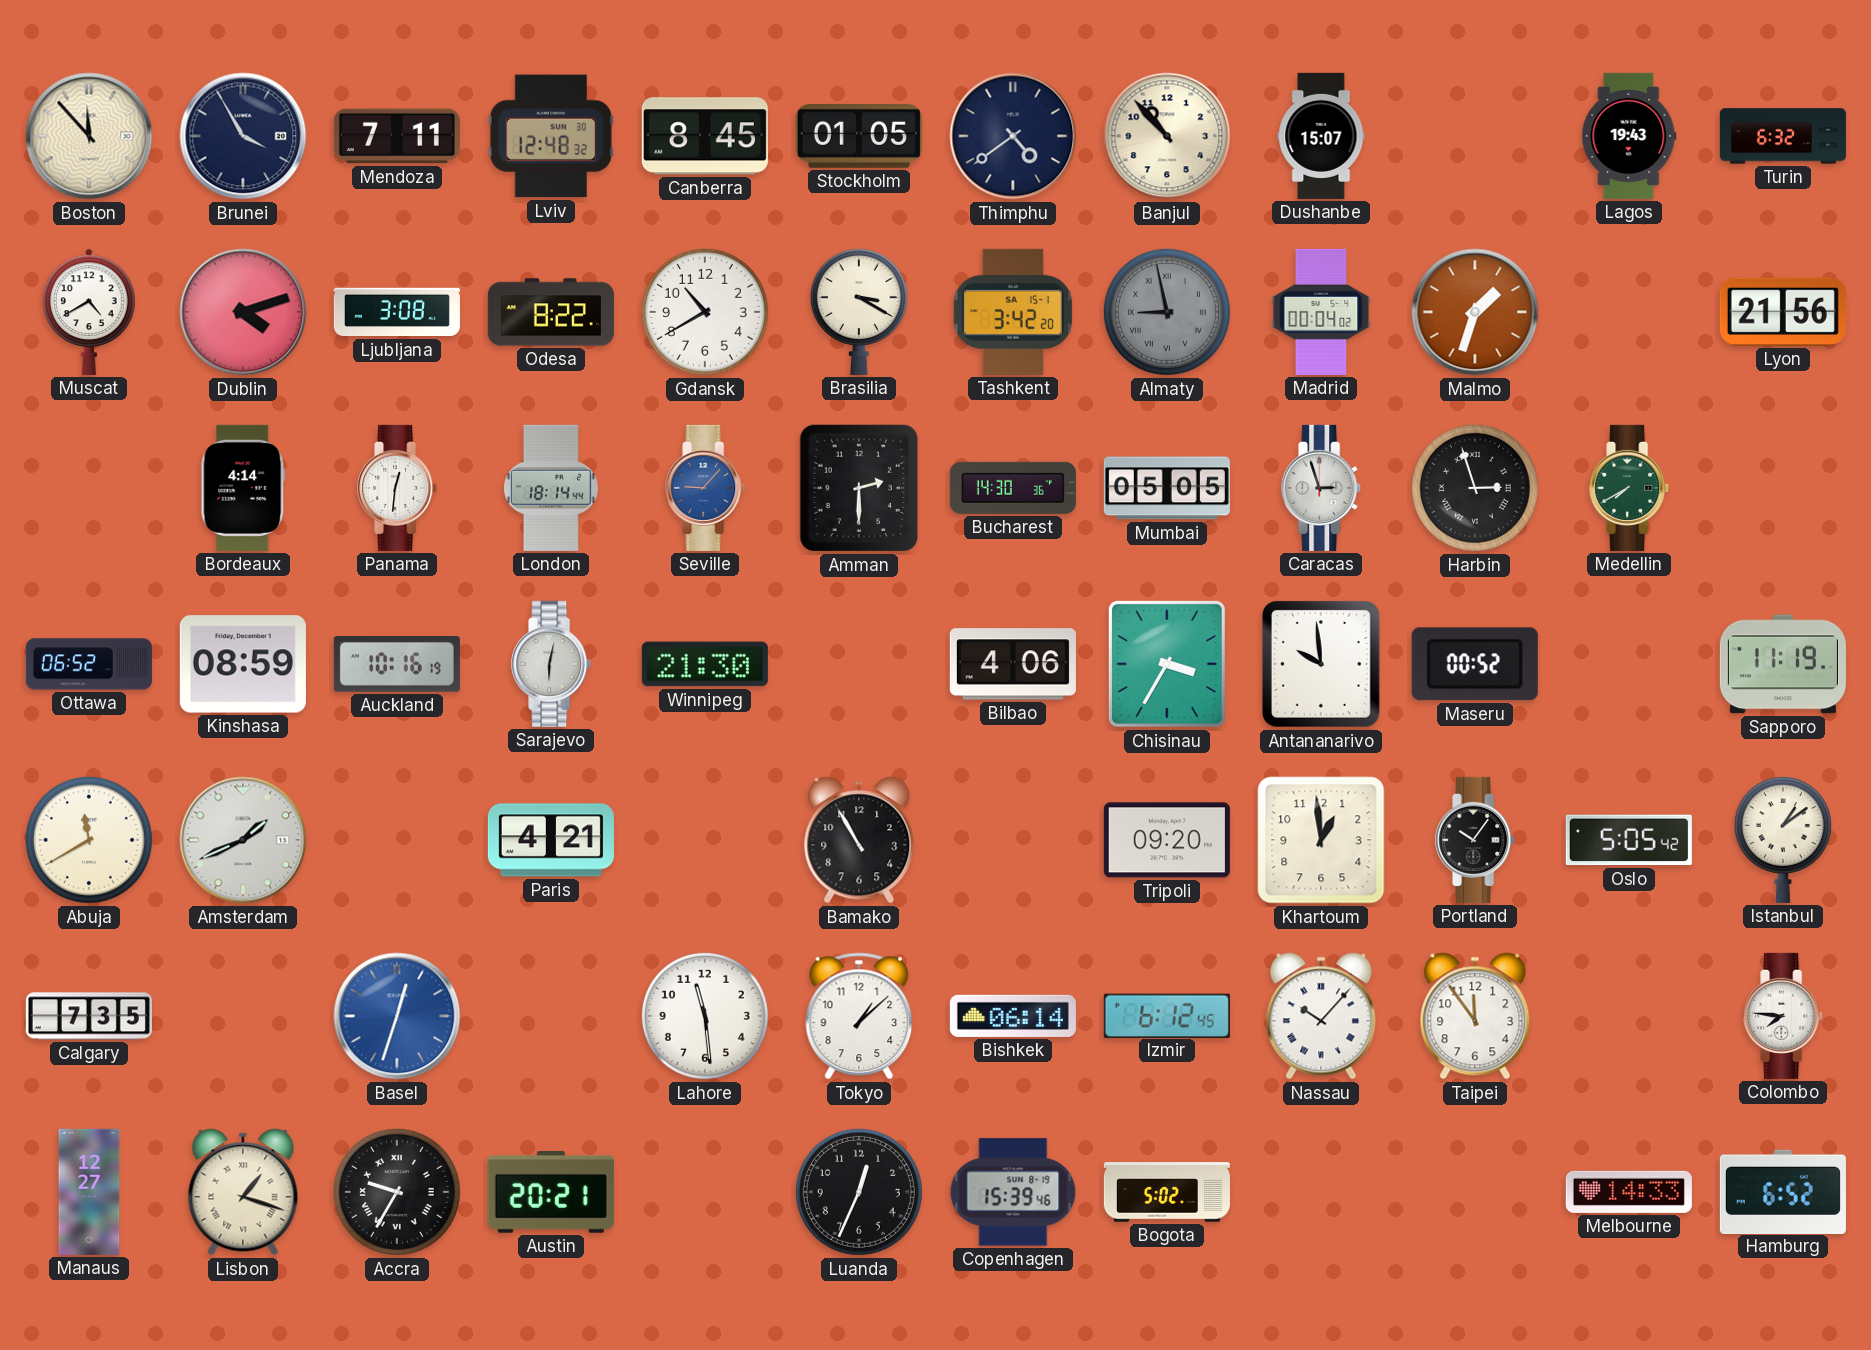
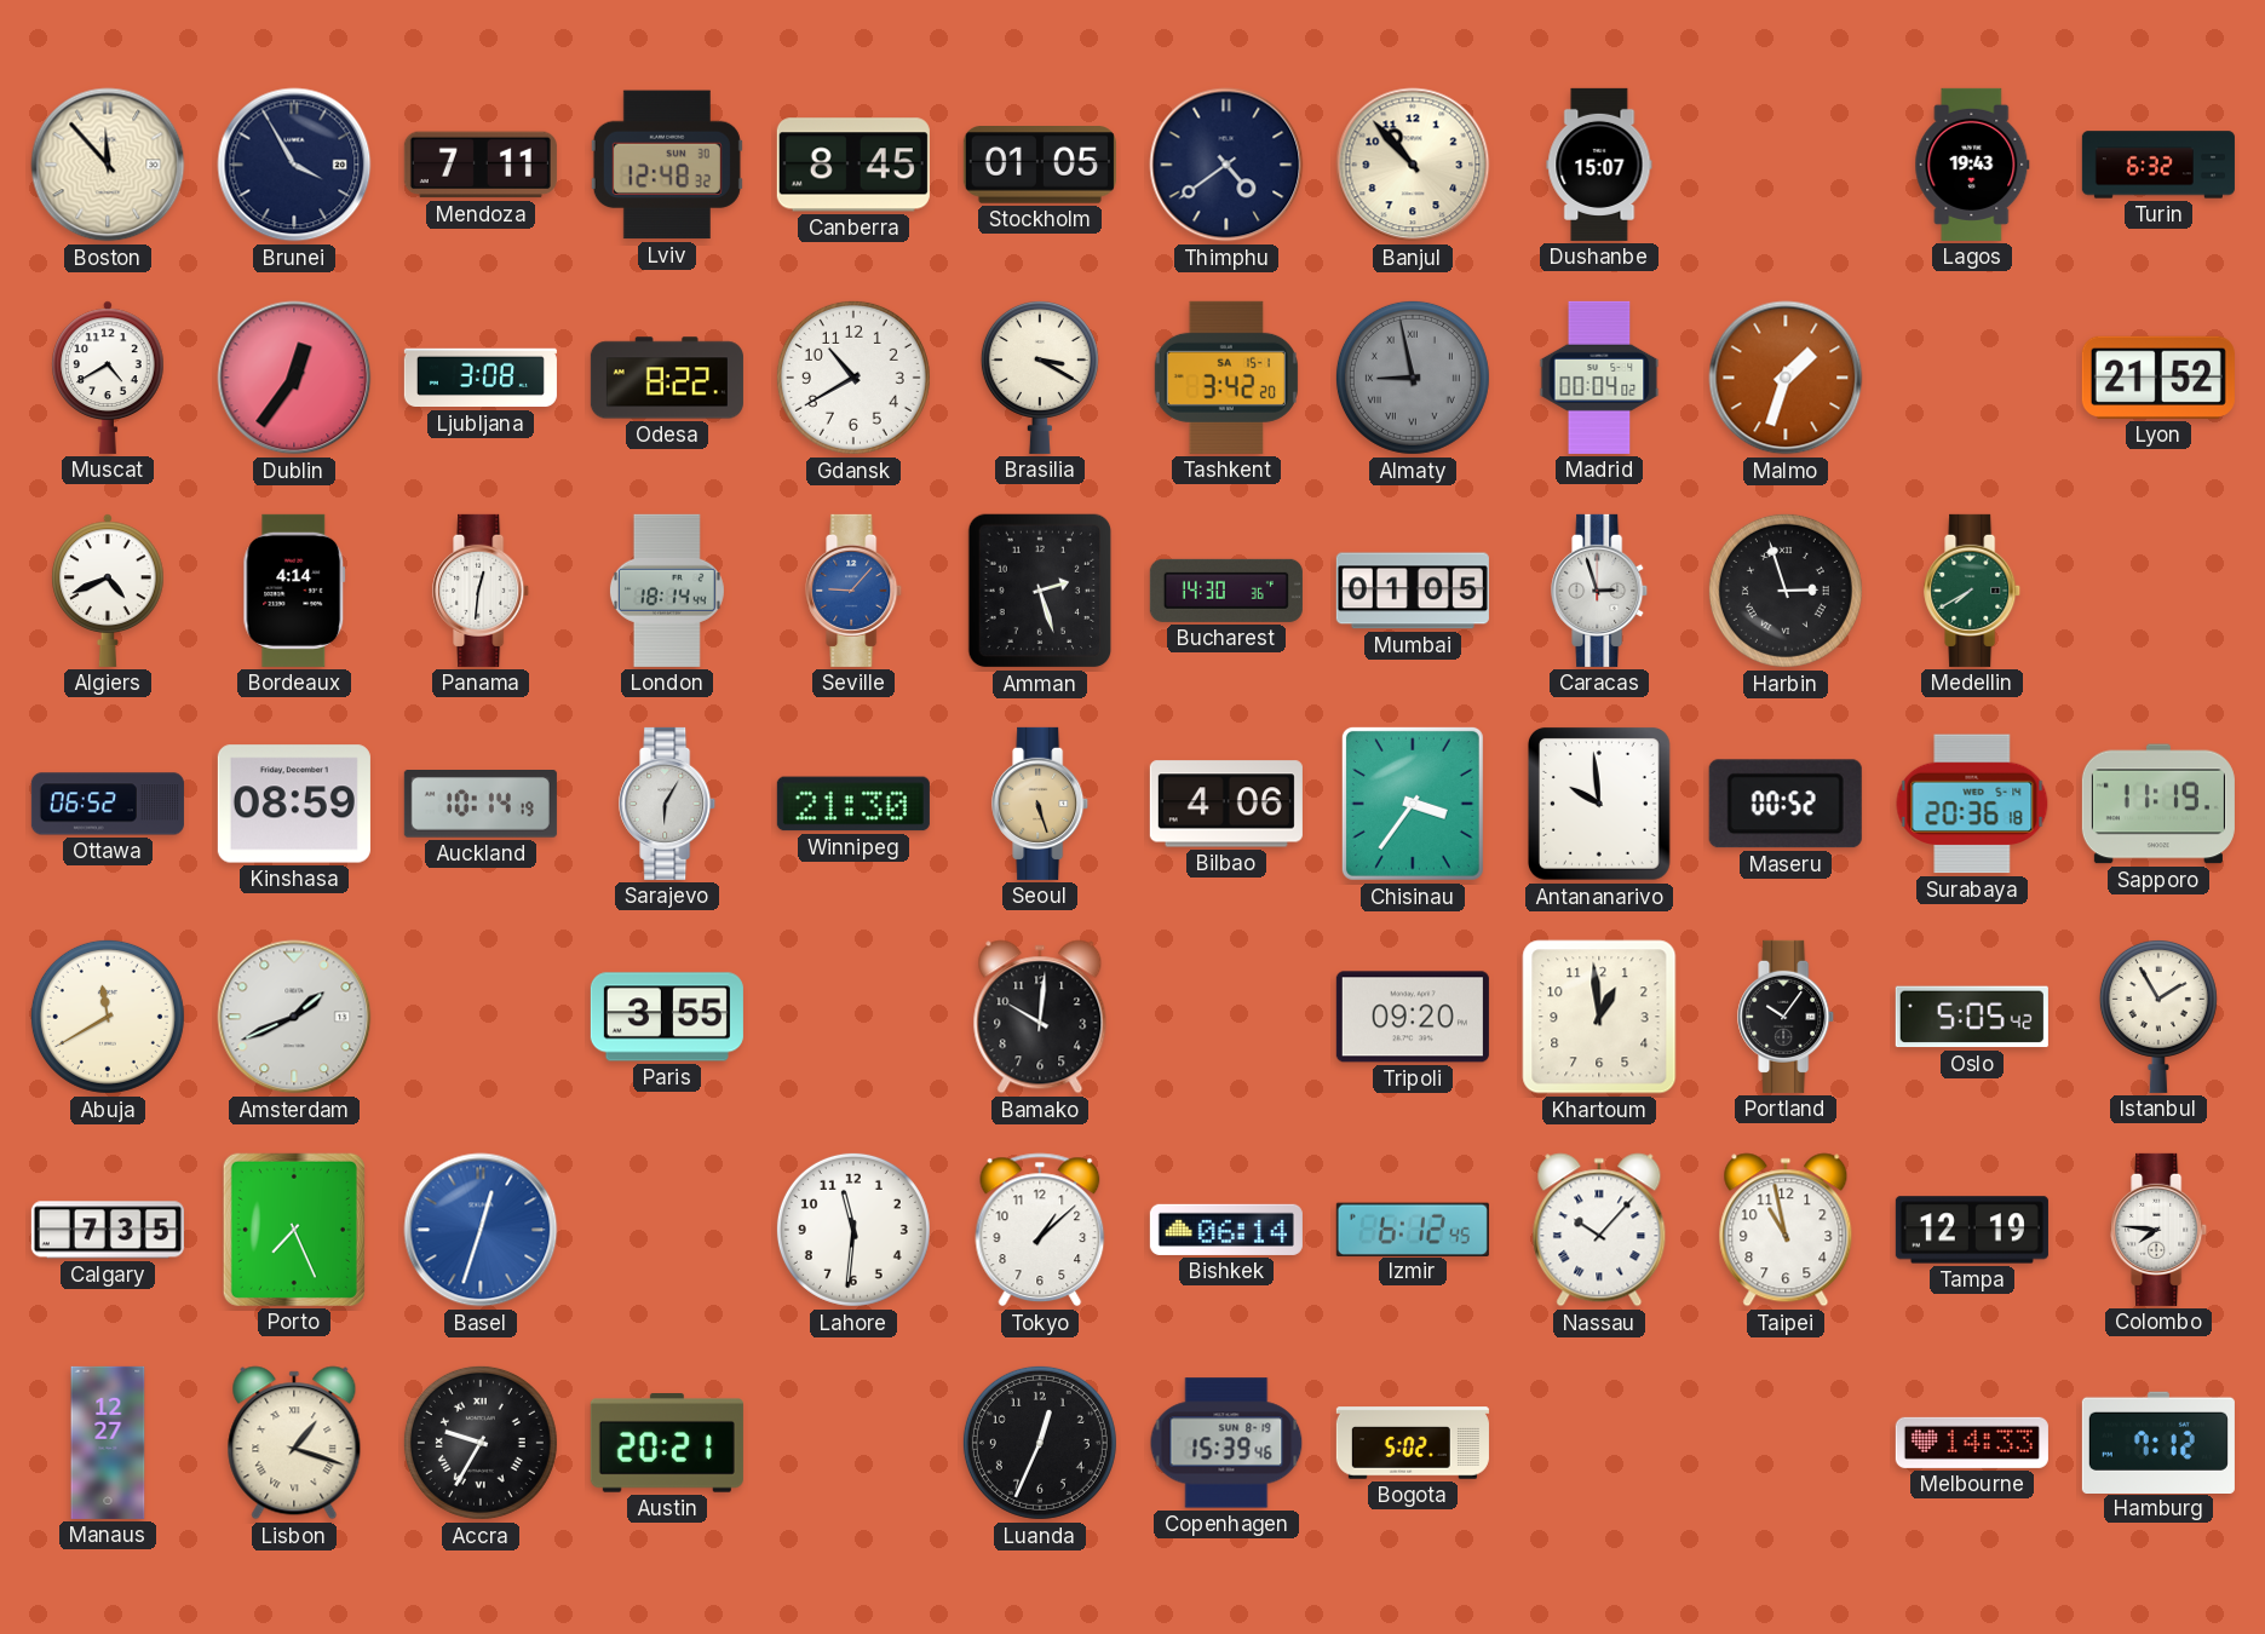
Dublin: 4:12 -> 12:36
Lyon: 21:56 -> 21:52
Algiers: none -> 4:41
Amman: 2:30 -> 2:27
Mumbai: 05:05 -> 01:05
Auckland: 10:16 -> 10:14
Sarajevo: 6:02 -> 6:05
Seoul: none -> 5:27
Chisinau: 3:35 -> 3:36
Surabaya: none -> 20:36
Paris: 4:21 -> 3:55
Bamako: 10:55 -> 10:01
Istanbul: 1:09 -> 1:55
Porto: none -> 7:26
Lahore: 11:29 -> 11:31
Taipei: 11:54 -> 10:58
Tampa: none -> 12:19
Hamburg: 6:52 -> 7:12
